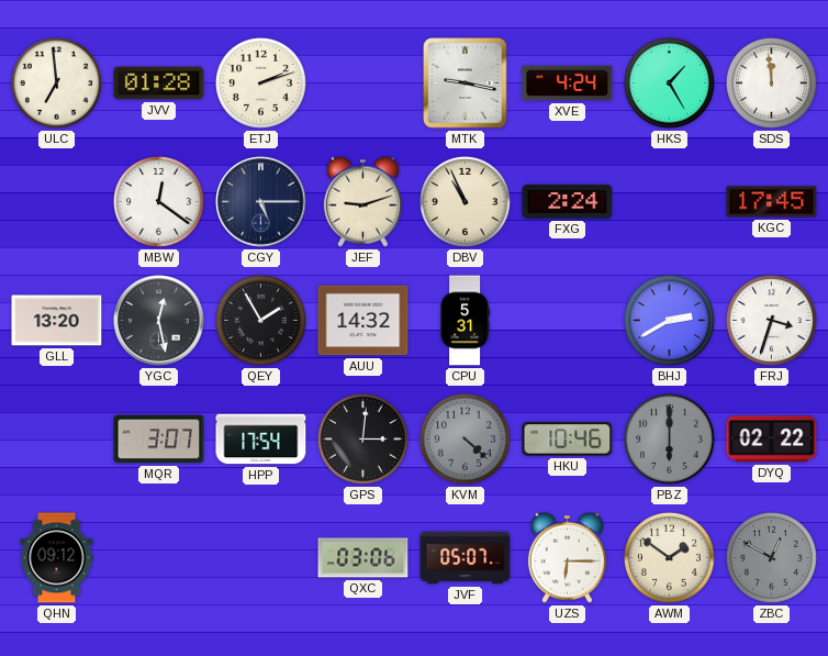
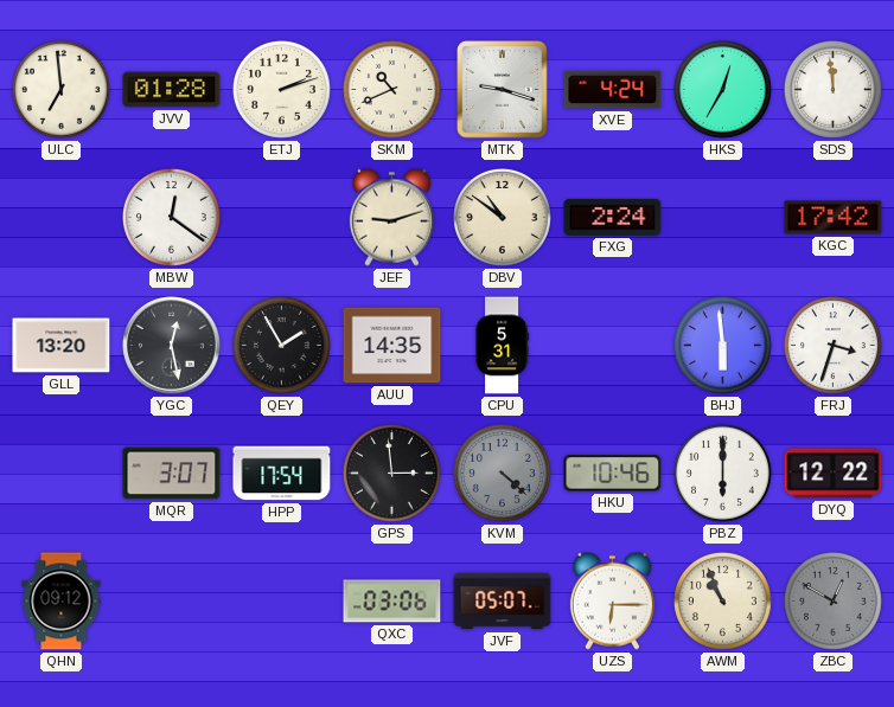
SKM: none -> 10:41
MTK: 9:17 -> 9:18
HKS: 1:25 -> 12:35
CGY: 5:15 -> none
DBV: 10:56 -> 10:51
KGC: 17:45 -> 17:42
AUU: 14:32 -> 14:35
BHJ: 2:40 -> 5:59
GPS: 3:01 -> 2:59
PBZ dial: grey -> white
DYQ: 02:22 -> 12:22
AWM: 1:51 -> 10:56
